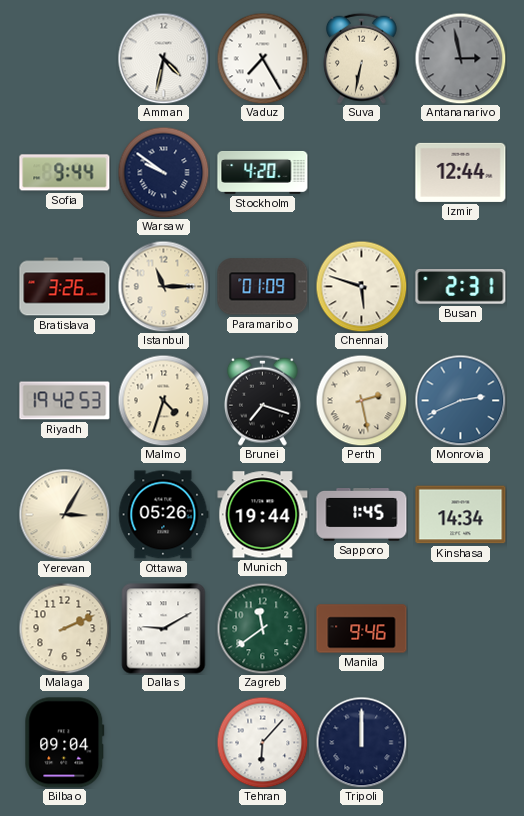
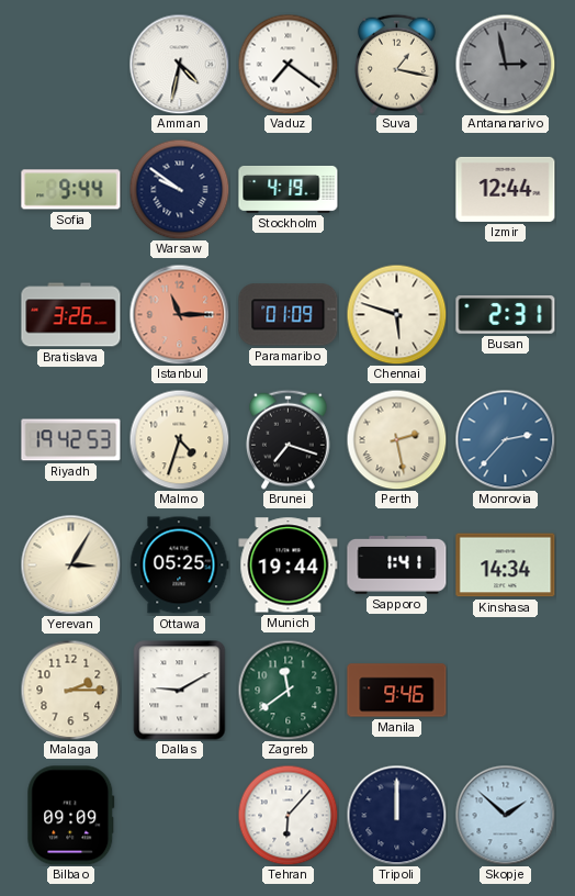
Vaduz: 7:25 -> 7:21
Suva: 6:32 -> 1:17
Stockholm: 4:20 -> 4:19
Istanbul dial: cream -> salmon
Monrovia: 2:41 -> 2:37
Ottawa: 05:26 -> 05:25
Sapporo: 1:45 -> 1:41
Malaga: 2:11 -> 2:15
Bilbao: 09:04 -> 09:09
Skopje: none -> 1:52
